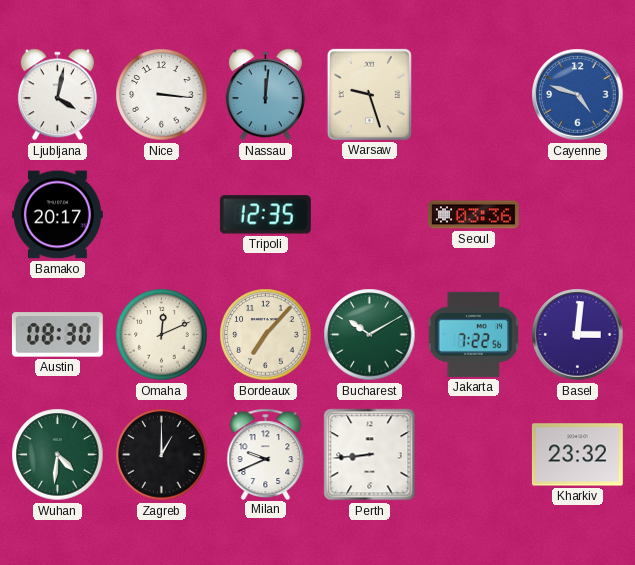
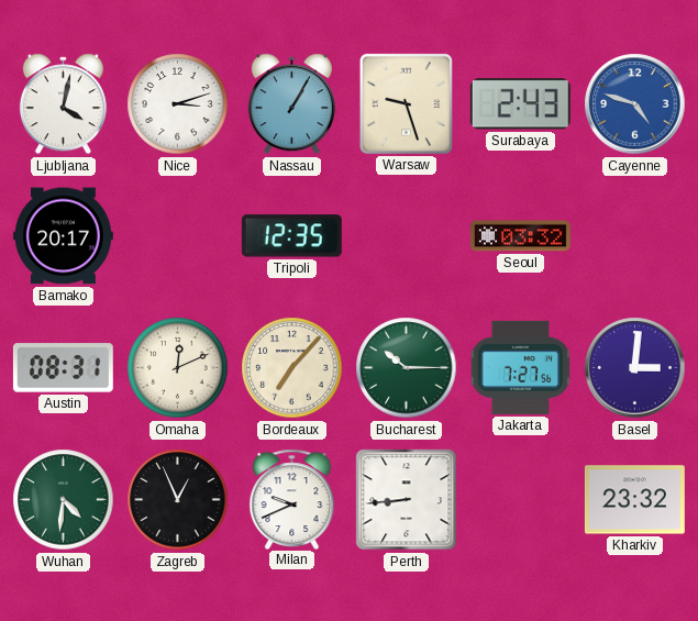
Nice: 3:16 -> 3:12
Nassau: 12:01 -> 1:05
Surabaya: none -> 2:43
Seoul: 03:36 -> 03:32
Austin: 08:30 -> 08:31
Bucharest: 10:10 -> 10:15
Jakarta: 7:22 -> 7:27
Zagreb: 1:00 -> 12:56
